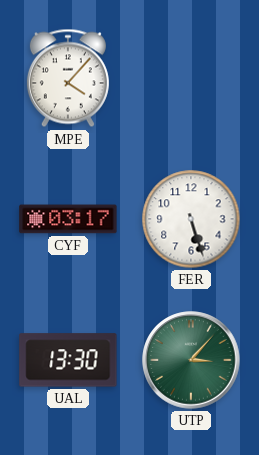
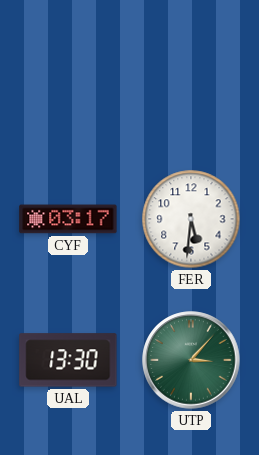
MPE: 4:07 -> none
FER: 5:27 -> 5:31
